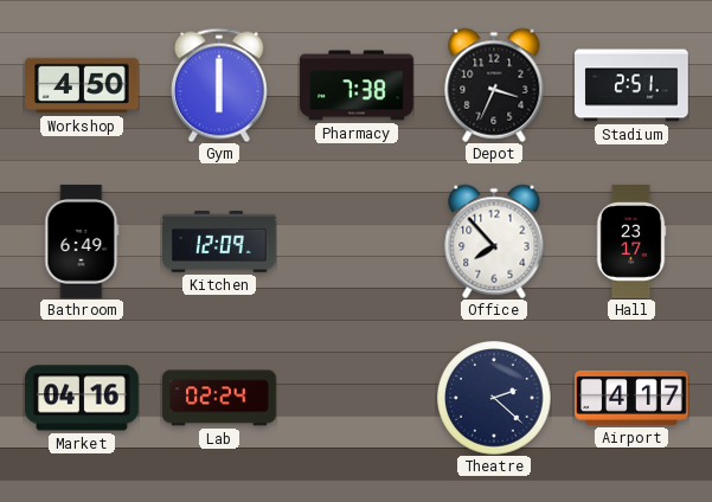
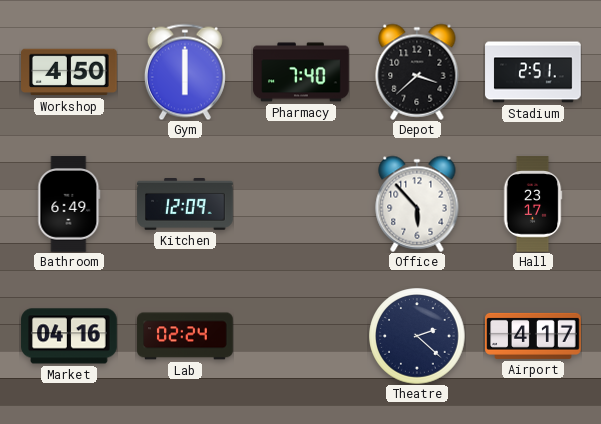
Pharmacy: 7:38 -> 7:40
Depot: 3:34 -> 3:38
Office: 7:53 -> 5:53
